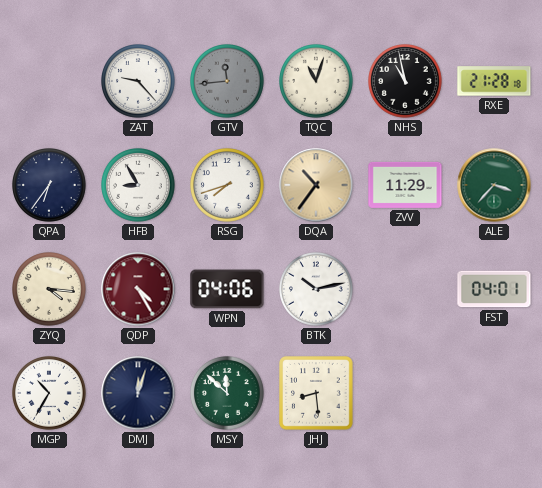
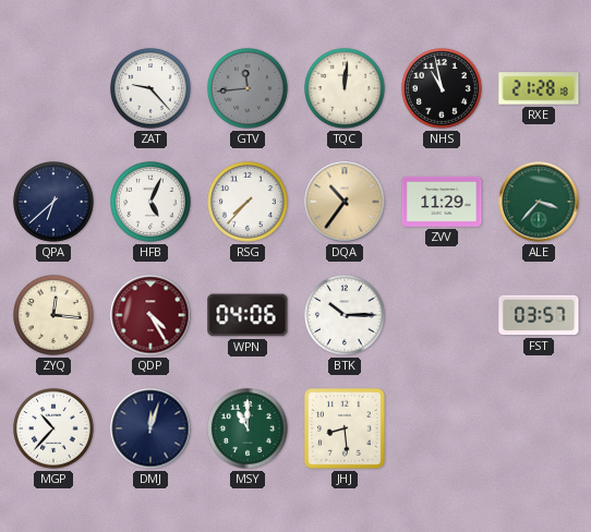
TQC: 11:03 -> 12:01
QPA: 6:36 -> 6:38
HFB: 8:55 -> 5:04
RSG: 7:42 -> 7:37
ZYQ: 4:16 -> 12:16
BTK: 10:13 -> 10:15
FST: 04:01 -> 03:57
MGP: 10:35 -> 10:37
MSY: 11:52 -> 11:00
